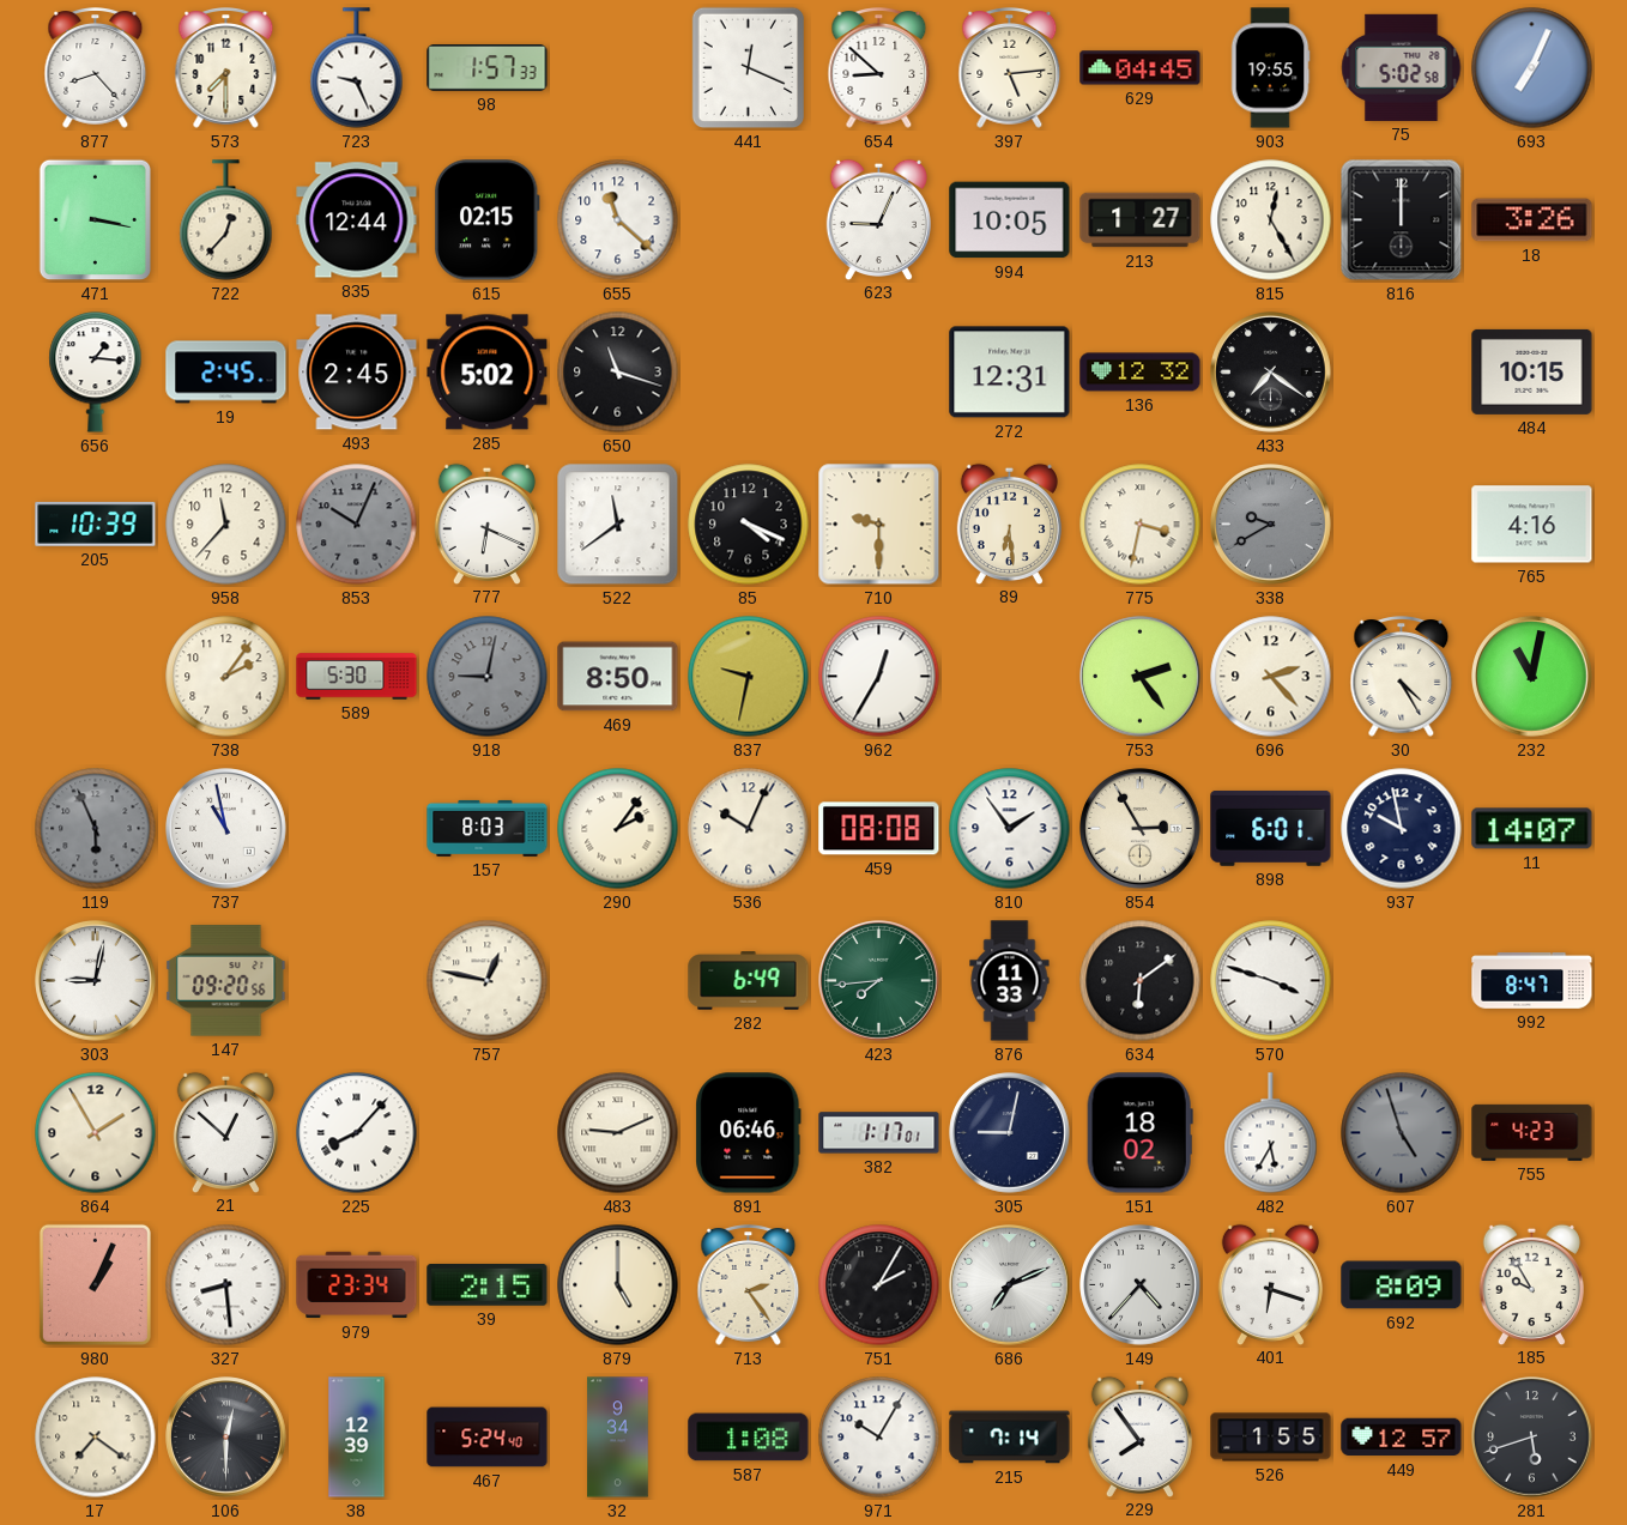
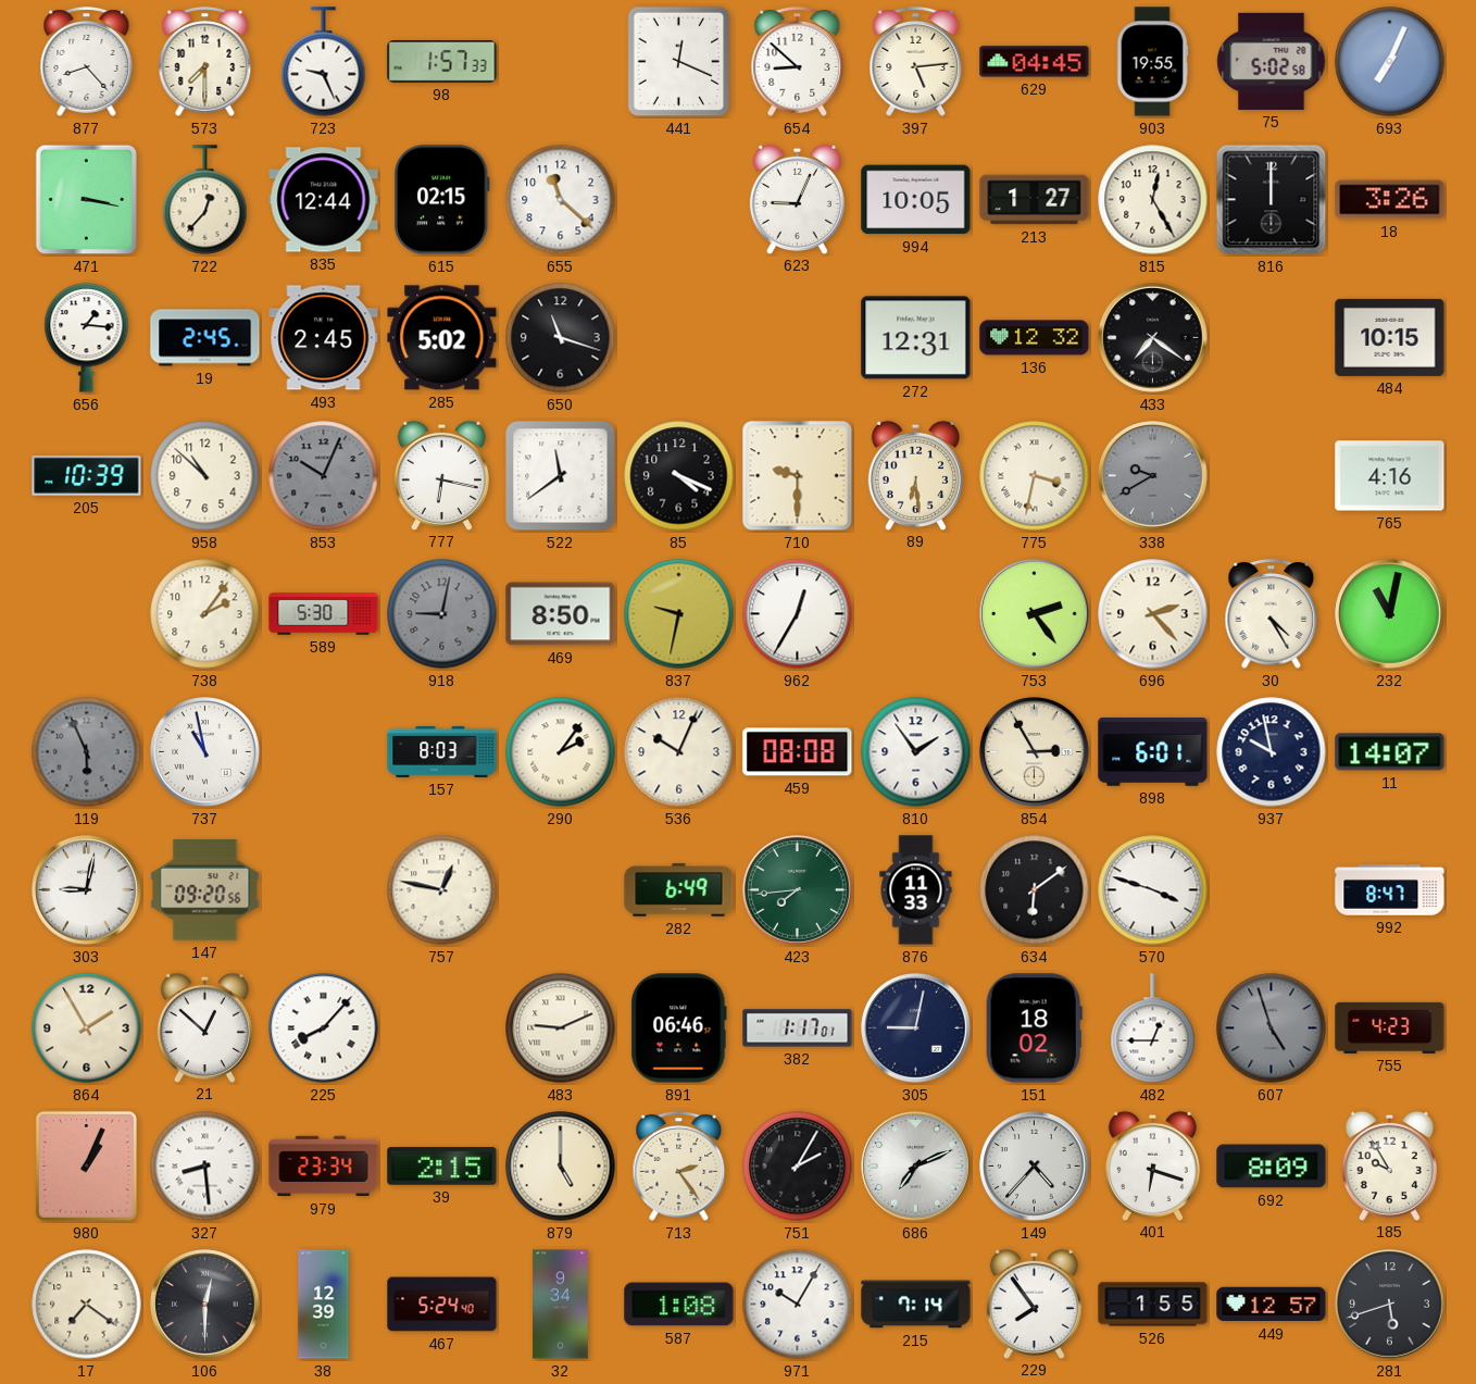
958: 11:37 -> 10:52
777: 6:19 -> 6:17
482: 5:35 -> 12:45
